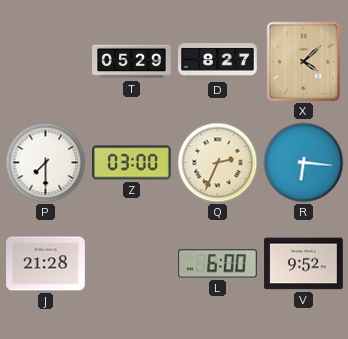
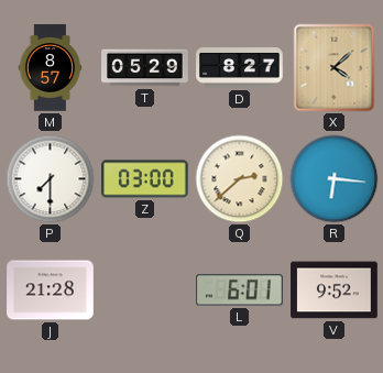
M: none -> 8:57
Q: 2:34 -> 2:38
L: 6:00 -> 6:01
